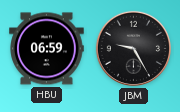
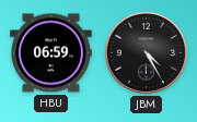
JBM: 9:25 -> 4:25
